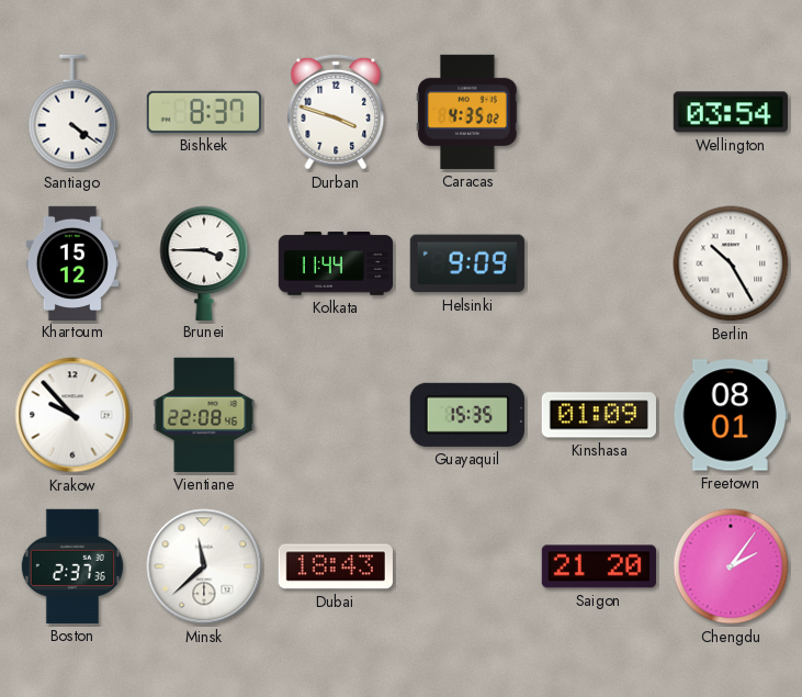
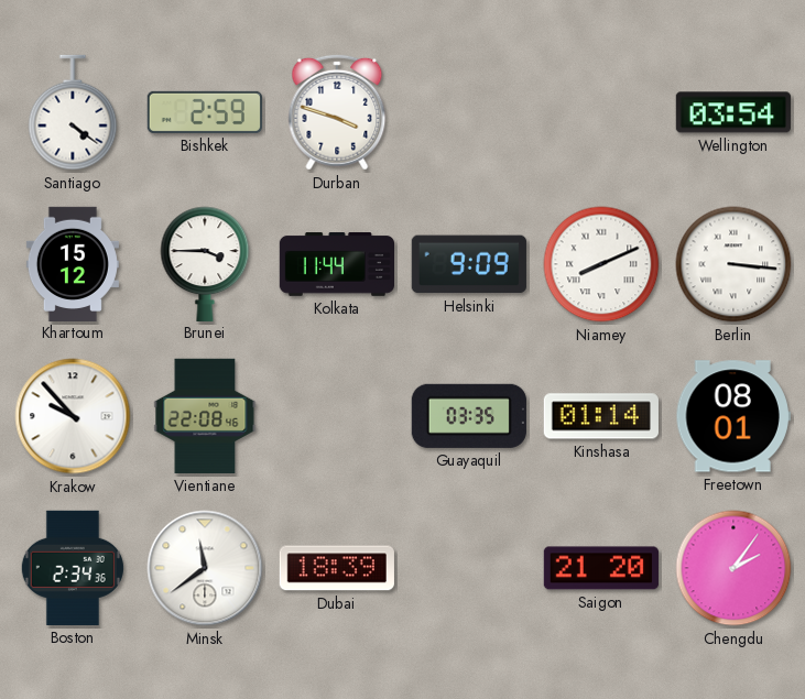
Bishkek: 8:37 -> 2:59
Caracas: 4:35 -> none
Niamey: none -> 8:11
Berlin: 10:25 -> 3:16
Guayaquil: 15:35 -> 03:35
Kinshasa: 01:09 -> 01:14
Boston: 2:37 -> 2:34
Minsk: 11:38 -> 11:39
Dubai: 18:43 -> 18:39
